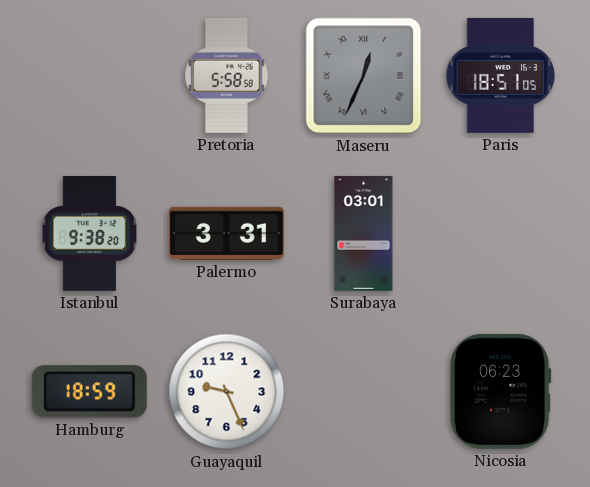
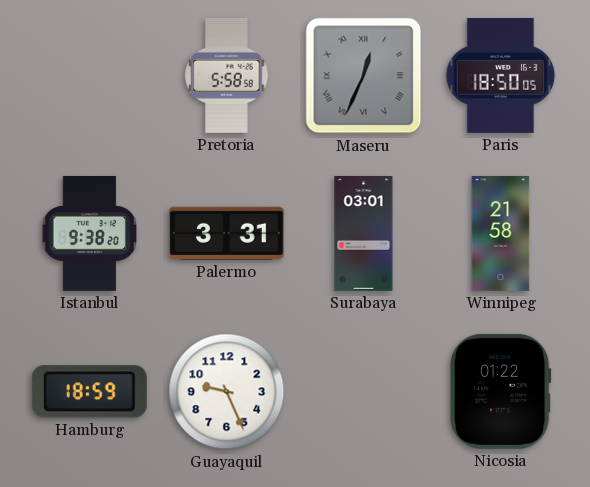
Paris: 18:51 -> 18:50
Winnipeg: none -> 21:58
Nicosia: 06:23 -> 01:22
